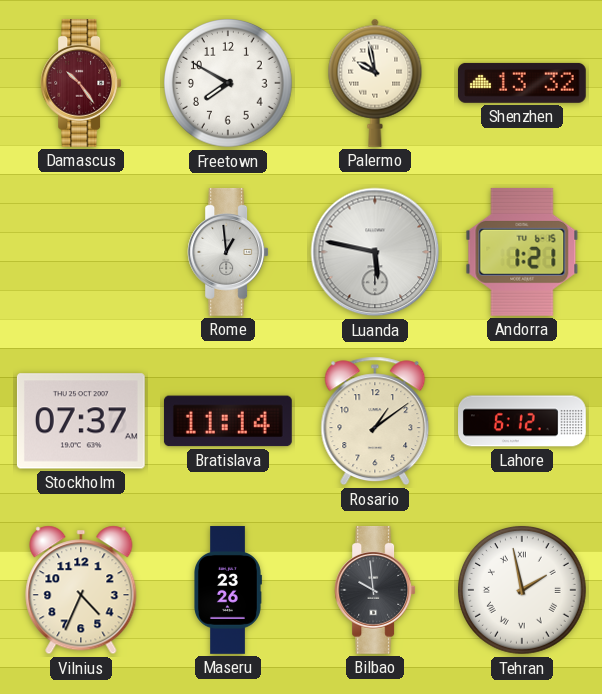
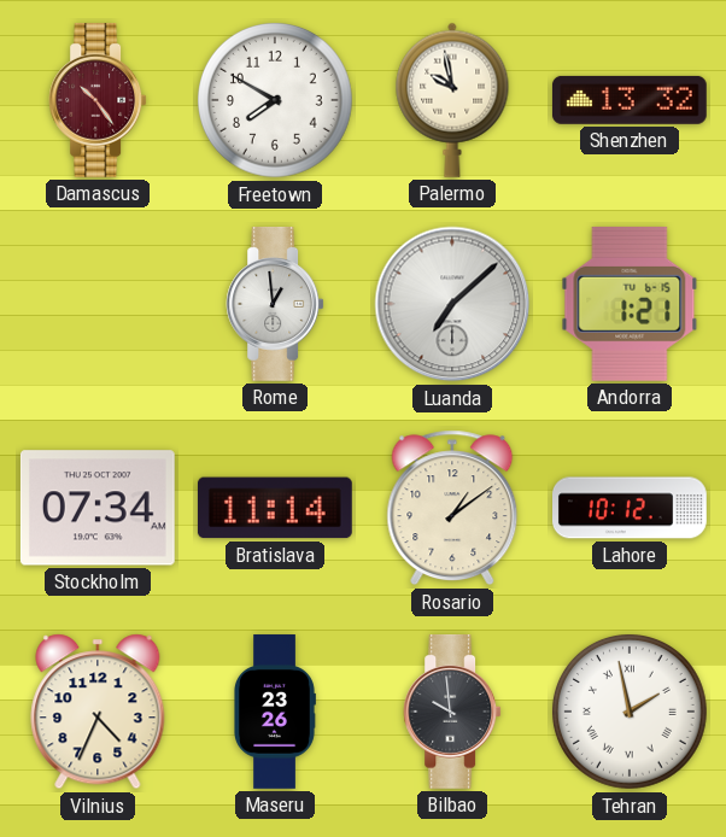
Luanda: 5:47 -> 7:08
Stockholm: 07:37 -> 07:34
Lahore: 6:12 -> 10:12
